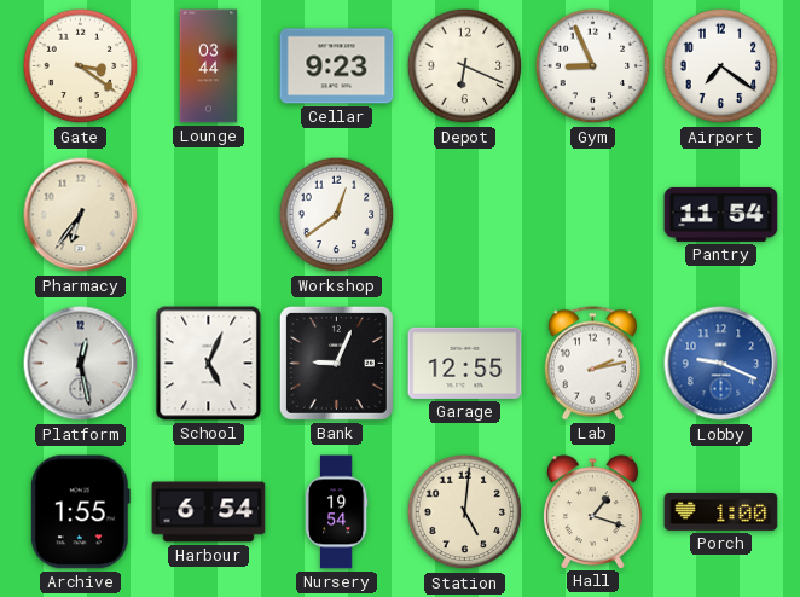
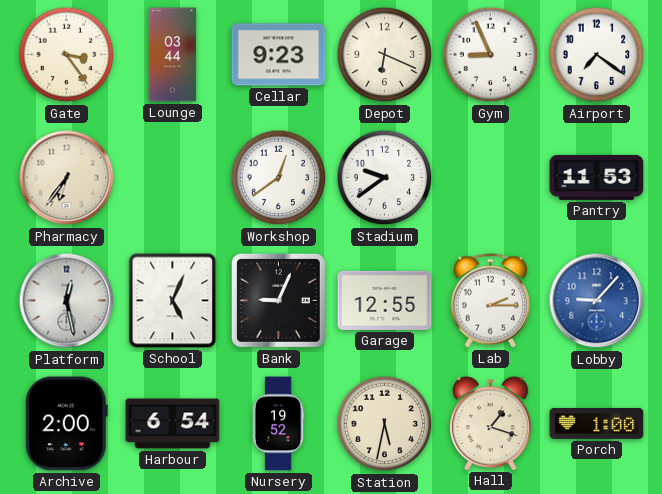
Gate: 3:21 -> 3:24
Stadium: none -> 9:39
Pantry: 11:54 -> 11:53
Lab: 2:13 -> 2:15
Lobby: 9:19 -> 9:07
Archive: 1:55 -> 2:00
Nursery: 19:54 -> 19:52
Station: 5:01 -> 5:32
